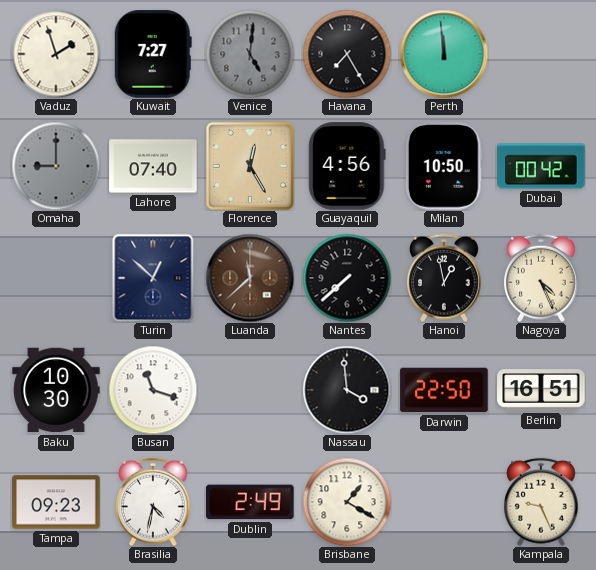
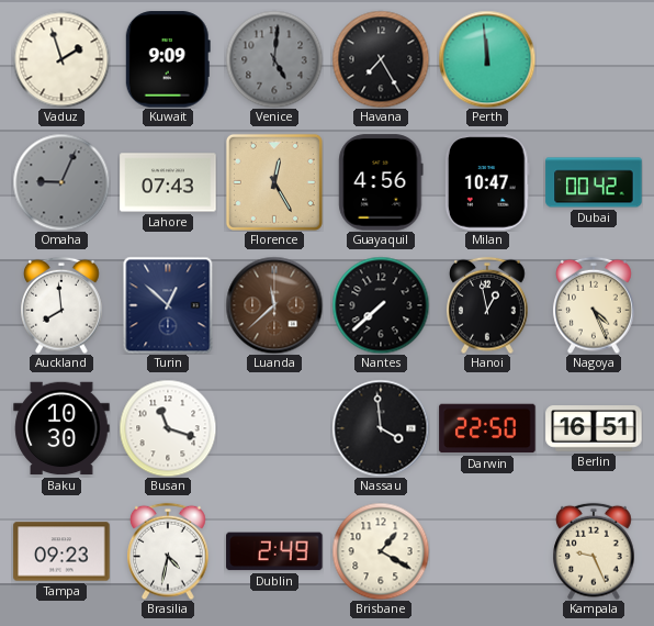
Kuwait: 7:27 -> 9:09
Omaha: 9:00 -> 9:04
Lahore: 07:40 -> 07:43
Milan: 10:50 -> 10:47
Auckland: none -> 7:59
